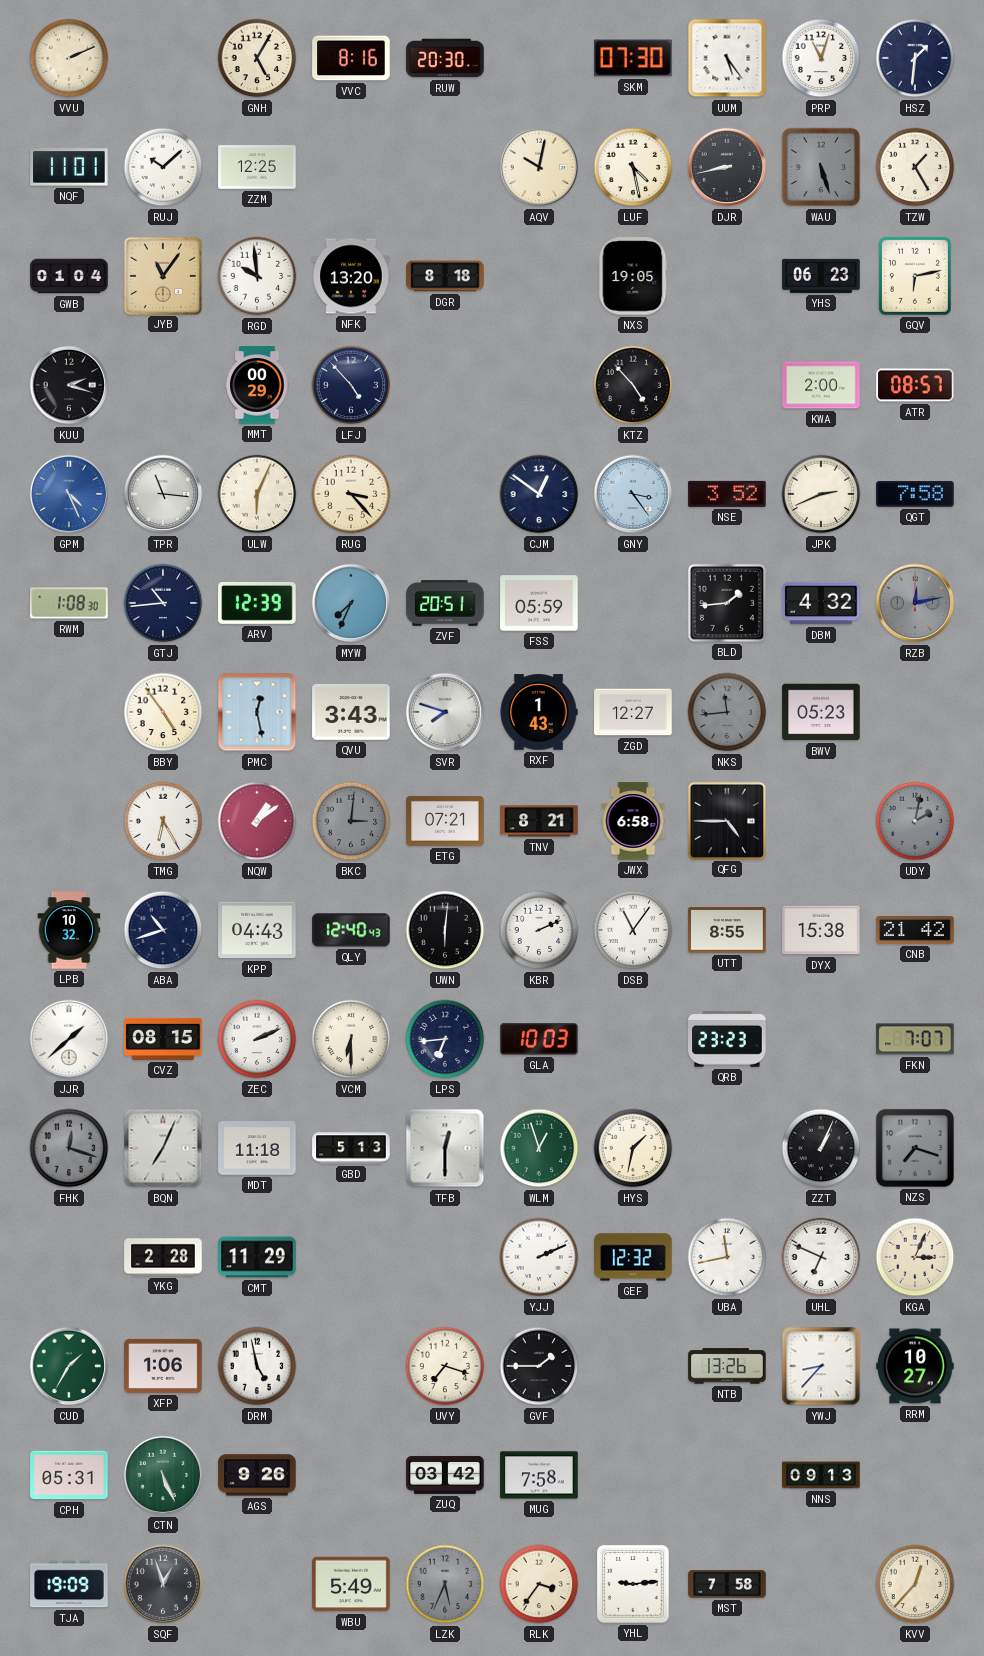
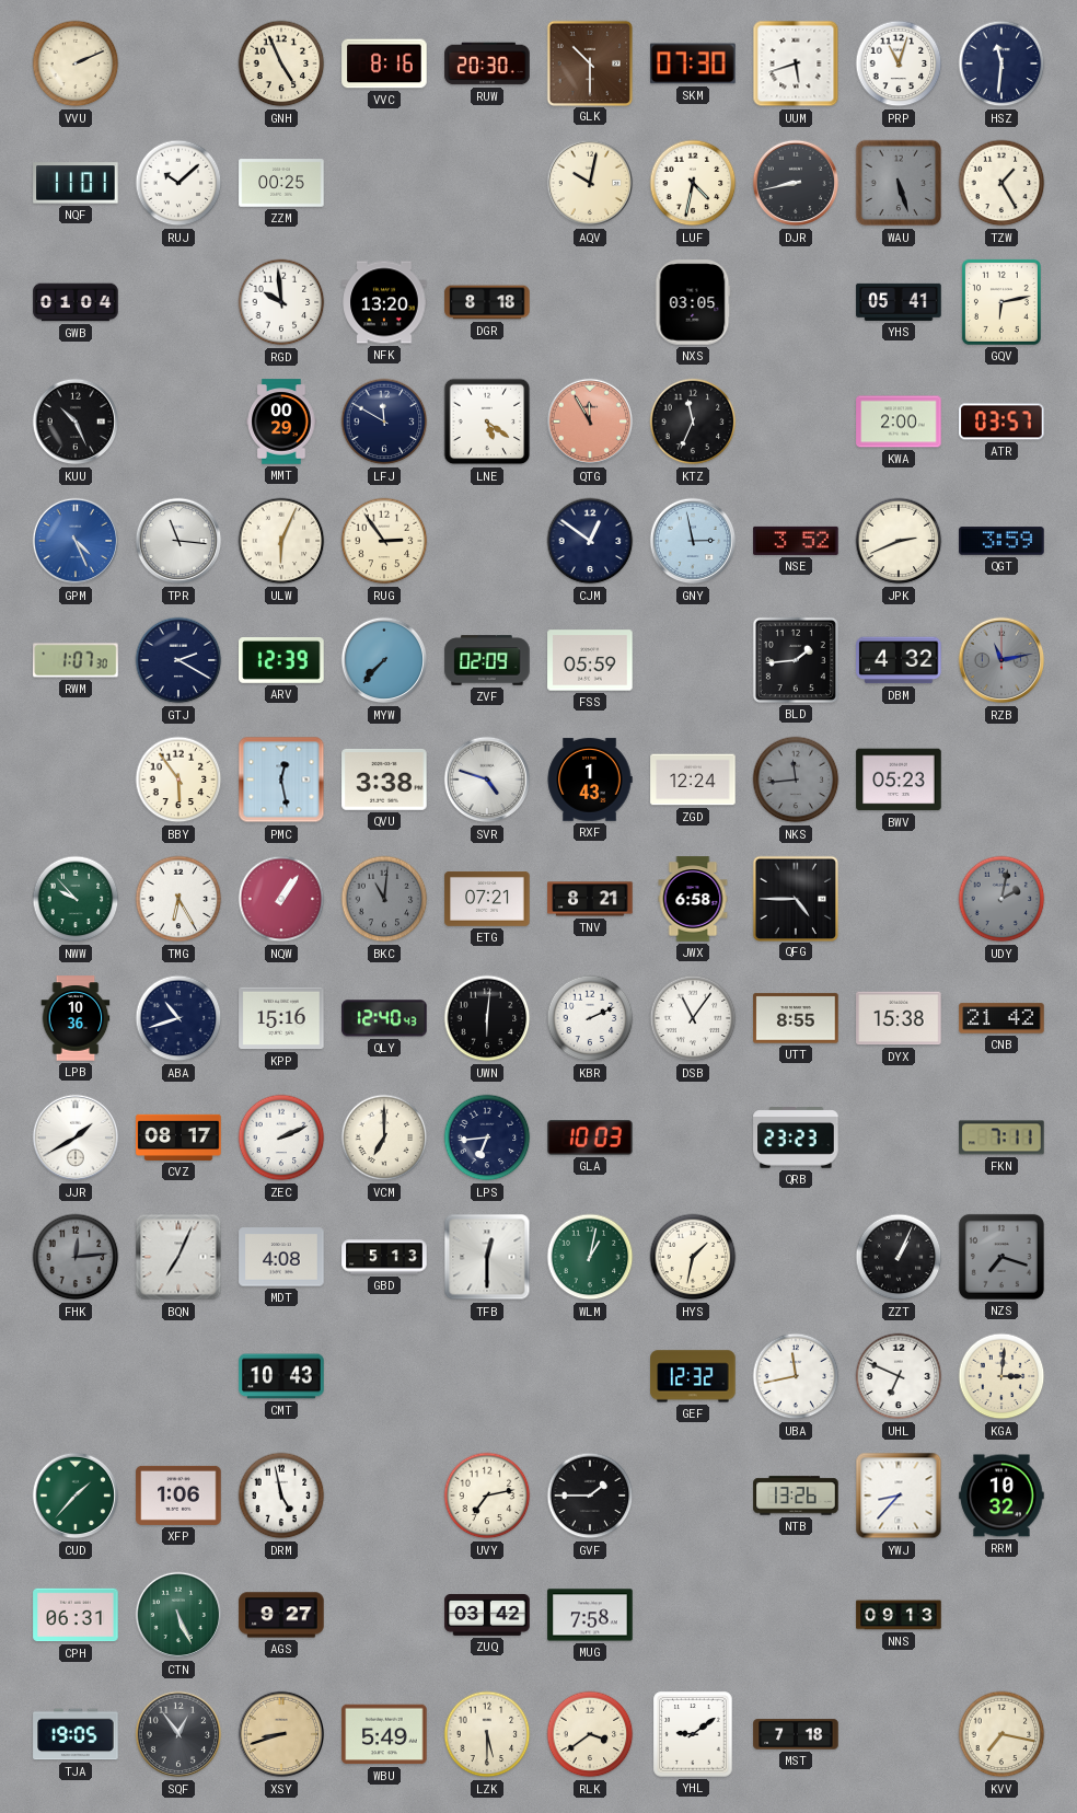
GNH: 5:05 -> 4:56
GLK: none -> 10:30
UUM: 5:24 -> 5:42
HSZ: 1:31 -> 11:31
ZZM: 12:25 -> 00:25
LUF: 4:28 -> 4:32
JYB: 11:06 -> none
NXS: 19:05 -> 03:05
YHS: 06:23 -> 05:41
KUU: 2:18 -> 10:26
LFJ: 4:53 -> 11:50
LNE: none -> 5:21
QTG: none -> 11:55
KTZ: 4:53 -> 11:34
ATR: 08:57 -> 03:57
RUG: 3:23 -> 2:54
GNY: 3:24 -> 2:58
QGT: 7:58 -> 3:59
RWM: 1:08 -> 1:07
GTJ: 10:44 -> 2:20
MYW: 7:34 -> 7:37
ZVF: 20:51 -> 02:09
RZB: 12:13 -> 11:13
BBY: 4:54 -> 5:54
QVU: 3:43 -> 3:38
SVR: 7:48 -> 4:48
ZGD: 12:27 -> 12:24
NWW: none -> 9:53
NQW: 1:09 -> 1:06
BKC: 3:01 -> 11:01
LPB: 10:32 -> 10:36
KPP: 04:43 -> 15:16
JJR: 1:38 -> 1:40
CVZ: 08:15 -> 08:17
VCM: 6:30 -> 7:00
FKN: 7:07 -> 7:11
FHK: 12:18 -> 12:14
MDT: 11:18 -> 4:08
WLM: 12:57 -> 1:02
YKG: 2:28 -> none
CMT: 11:29 -> 10:43
YJJ: 2:11 -> none
KGA: 3:04 -> 3:01
CUD: 1:35 -> 1:37
UVY: 7:18 -> 7:13
RRM: 10:27 -> 10:32
CPH: 05:31 -> 06:31
AGS: 9:26 -> 9:27
TJA: 19:09 -> 19:05
SQF: 12:57 -> 12:54
XSY: none -> 8:42
LZK: 5:34 -> 5:30
LZK dial: grey -> cream
RLK: 3:36 -> 3:39
YHL: 9:14 -> 9:09
MST: 7:58 -> 7:18
KVV: 12:37 -> 7:17
